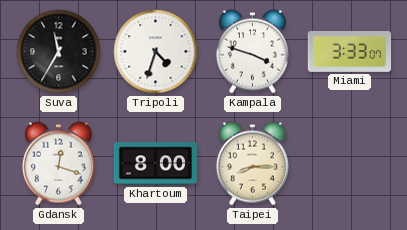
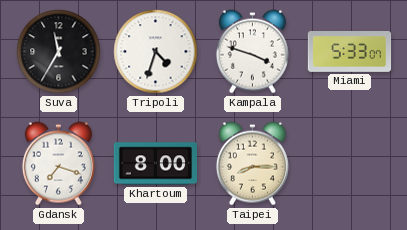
Miami: 3:33 -> 5:33
Gdansk: 12:18 -> 7:18
